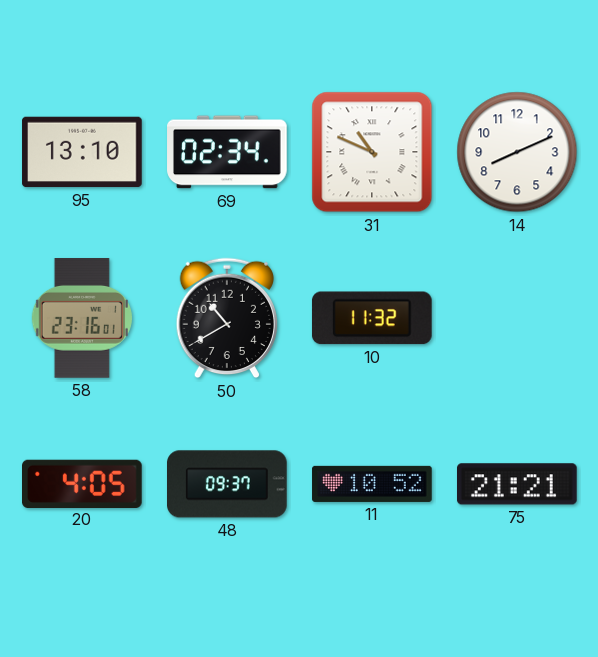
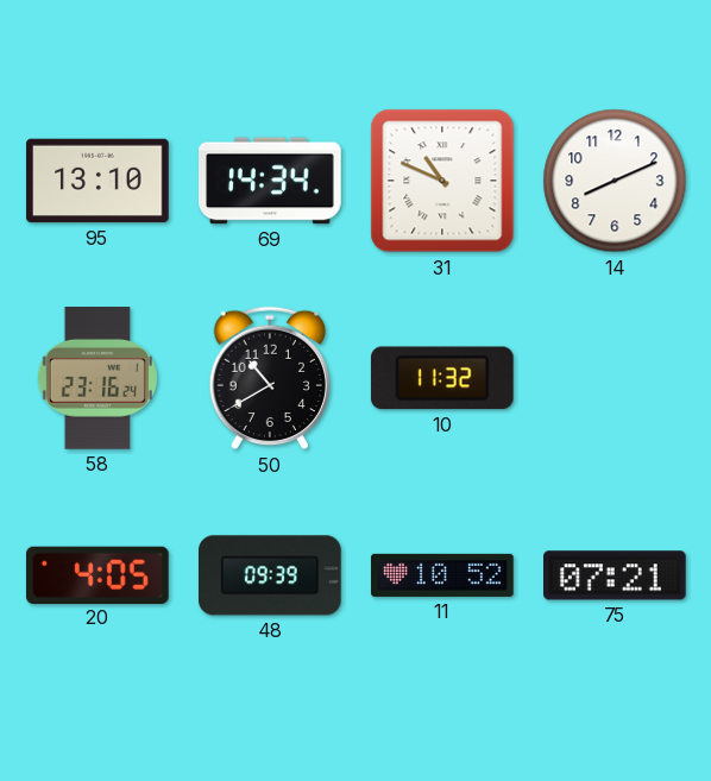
69: 02:34 -> 14:34
58: 23:16:01 -> 23:16:24
48: 09:37 -> 09:39
75: 21:21 -> 07:21
